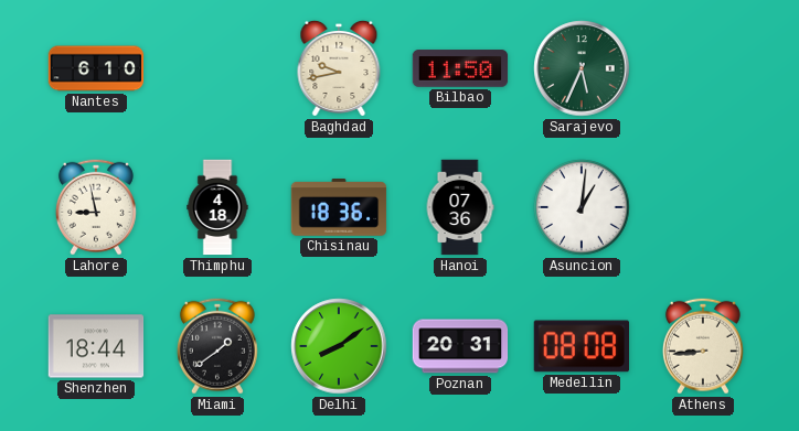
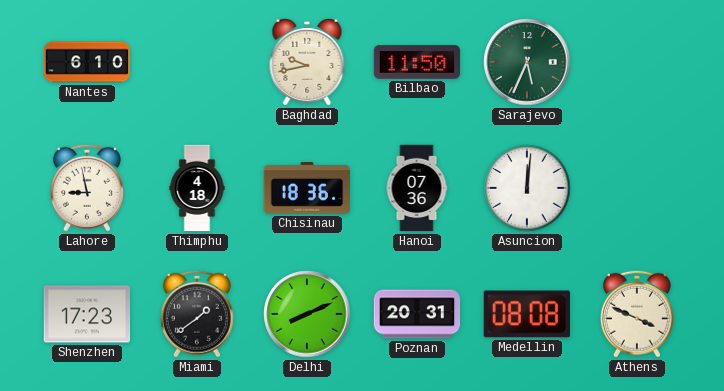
Asuncion: 1:01 -> 12:01
Shenzhen: 18:44 -> 17:23
Delhi: 8:09 -> 8:11
Athens: 8:44 -> 3:49
